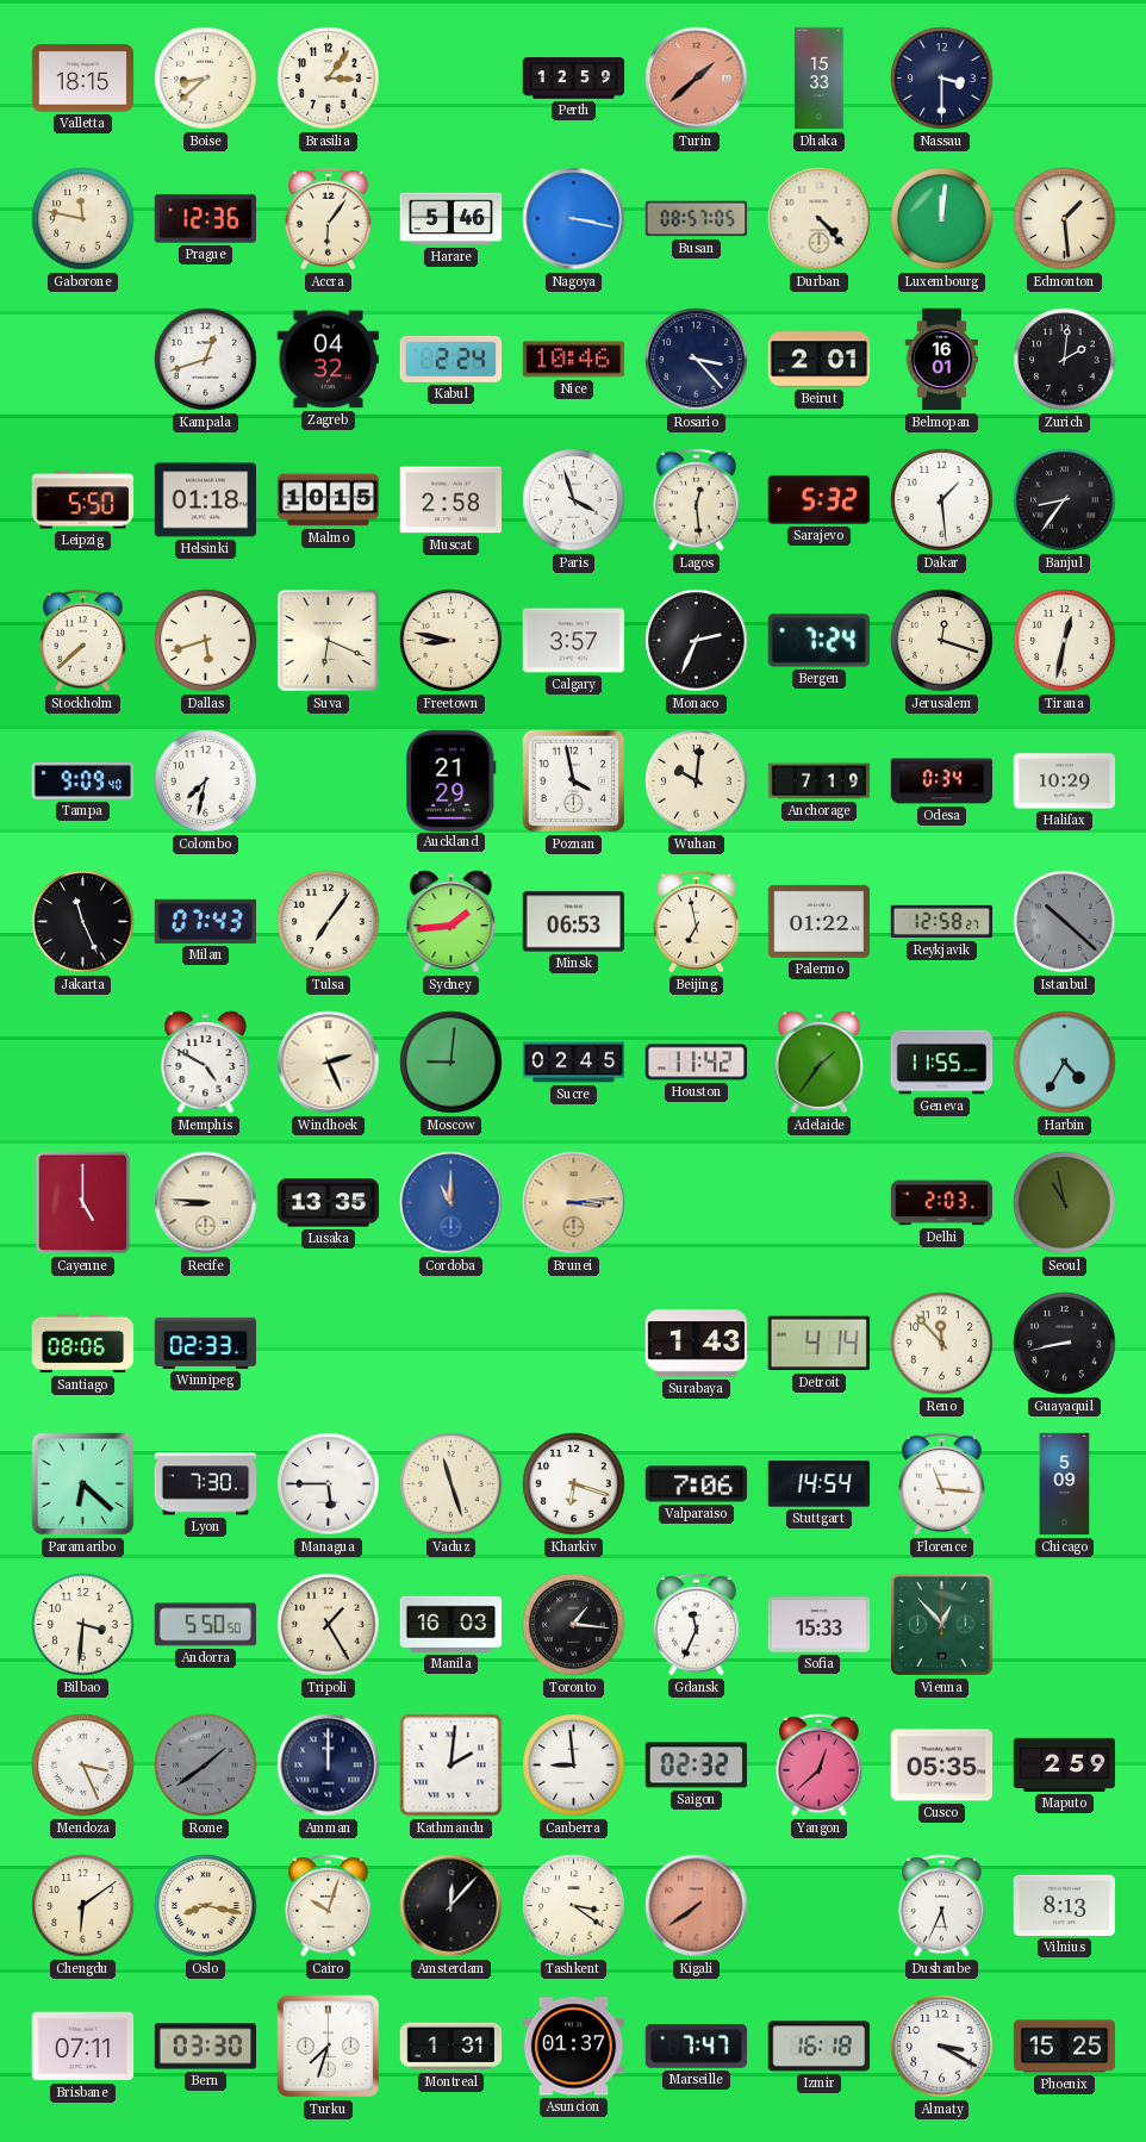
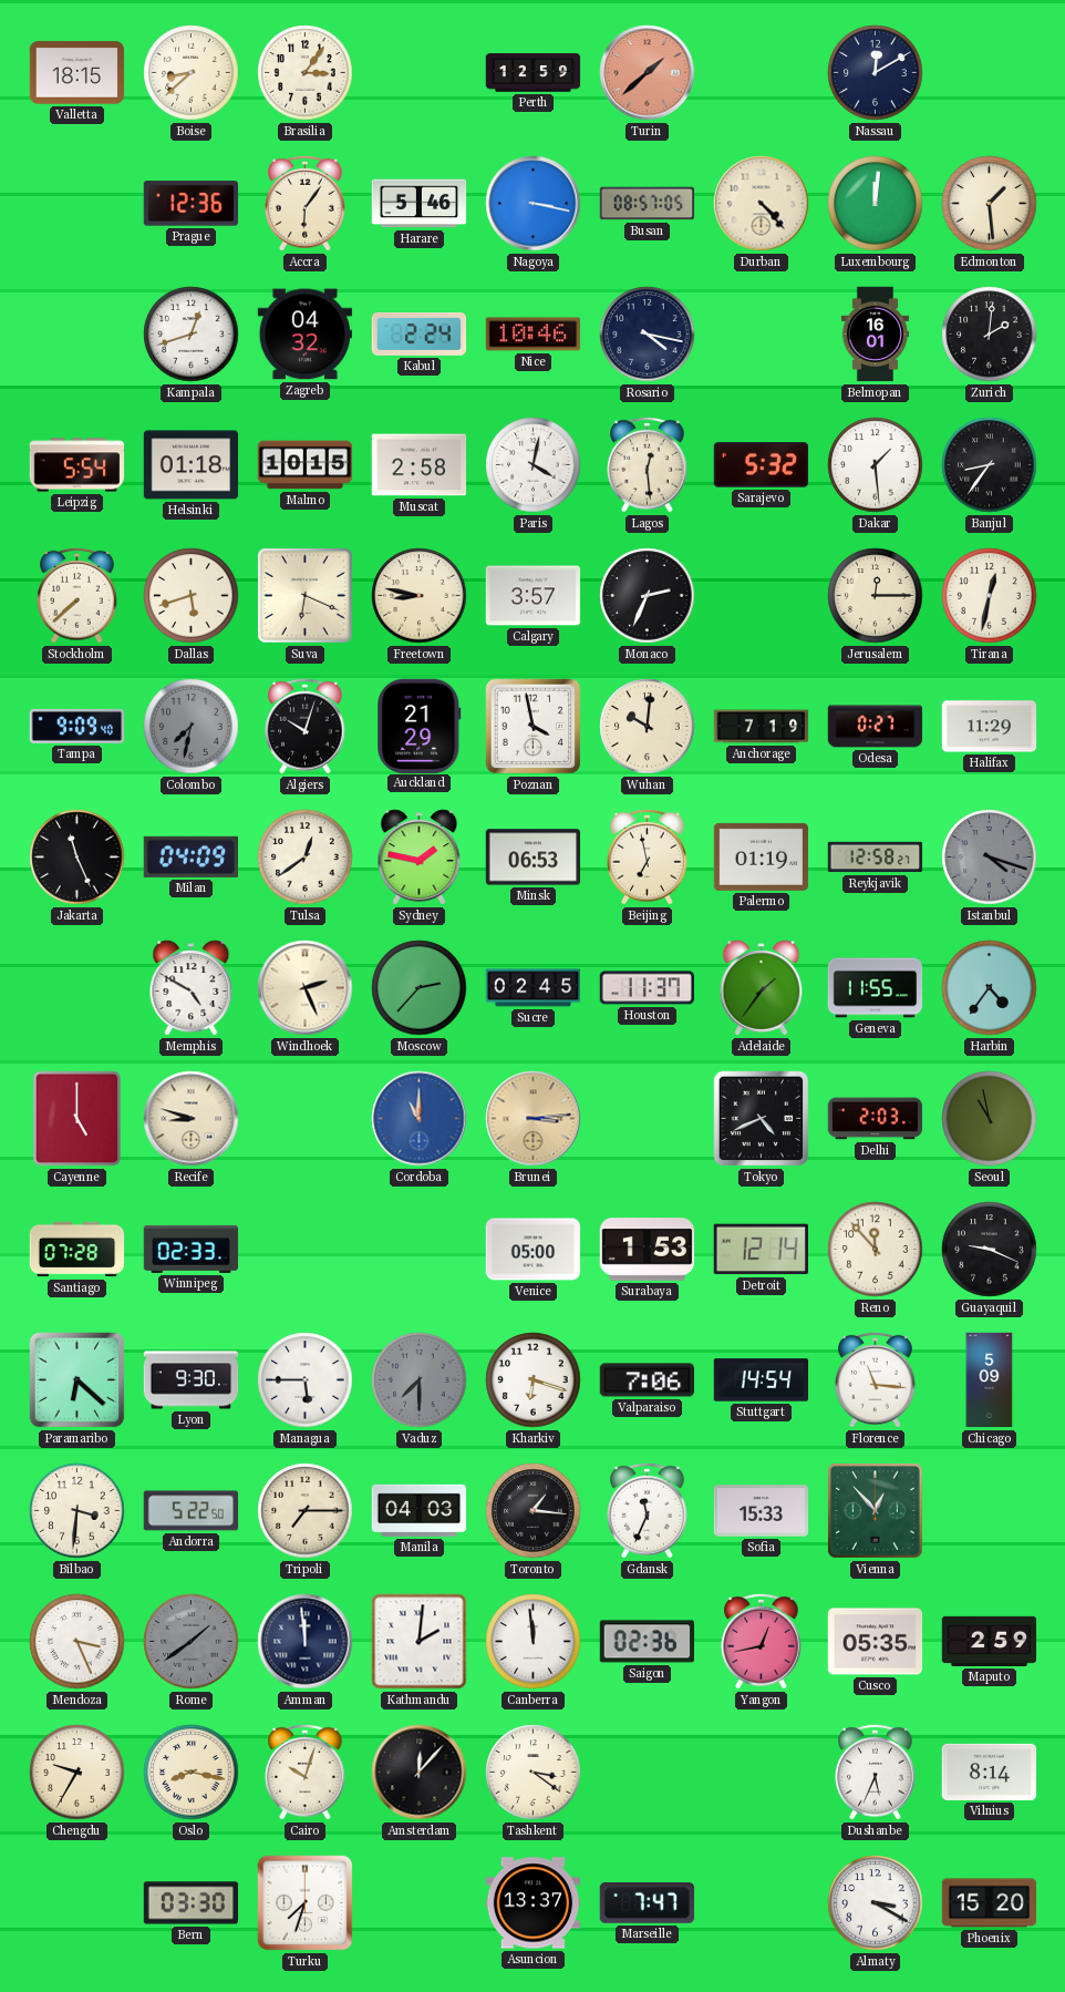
Dhaka: 15:33 -> none
Nassau: 3:30 -> 12:10
Gaborone: 11:47 -> none
Rosario: 3:23 -> 4:17
Beirut: 2:01 -> none
Leipzig: 5:50 -> 5:54
Paris: 3:57 -> 4:02
Bergen: 7:24 -> none
Jerusalem: 12:18 -> 12:15
Colombo dial: white -> grey
Algiers: none -> 10:03
Odesa: 0:34 -> 0:27
Halifax: 10:29 -> 11:29
Milan: 07:43 -> 04:09
Tulsa: 7:06 -> 12:39
Sydney: 1:44 -> 1:47
Palermo: 01:22 -> 01:19
Istanbul: 10:22 -> 4:18
Moscow: 9:01 -> 2:37
Houston: 11:42 -> 11:37
Harbin: 4:35 -> 4:36
Recife: 8:46 -> 8:48
Lusaka: 13:35 -> none
Tokyo: none -> 4:41
Santiago: 08:06 -> 07:28
Venice: none -> 05:00
Surabaya: 1:43 -> 1:53
Detroit: 4:14 -> 12:14
Guayaquil: 8:43 -> 9:19
Lyon: 7:30 -> 9:30
Vaduz: 11:27 -> 7:30
Vaduz dial: cream -> grey
Andorra: 5:50 -> 5:22
Tripoli: 1:25 -> 7:15
Manila: 16:03 -> 04:03
Amman: 12:00 -> 11:59
Canberra: 8:59 -> 11:59
Saigon: 02:32 -> 02:36
Yangon: 12:38 -> 12:43
Chengdu: 6:09 -> 9:35
Kigali: 7:39 -> none
Vilnius: 8:13 -> 8:14
Brisbane: 07:11 -> none
Montreal: 1:31 -> none
Asuncion: 01:37 -> 13:37
Izmir: 16:18 -> none
Phoenix: 15:25 -> 15:20
